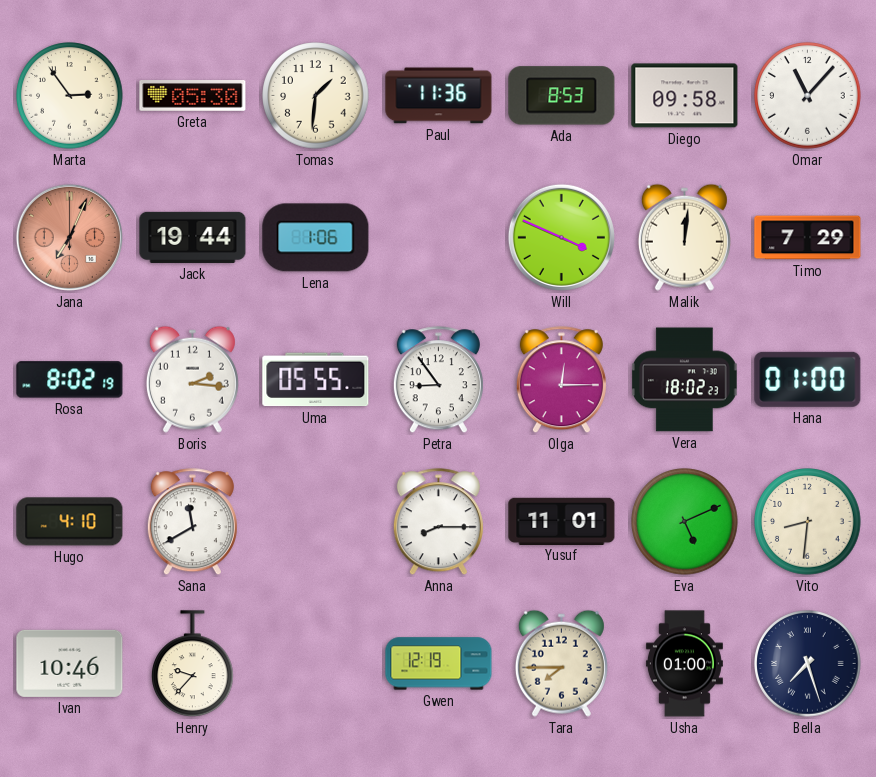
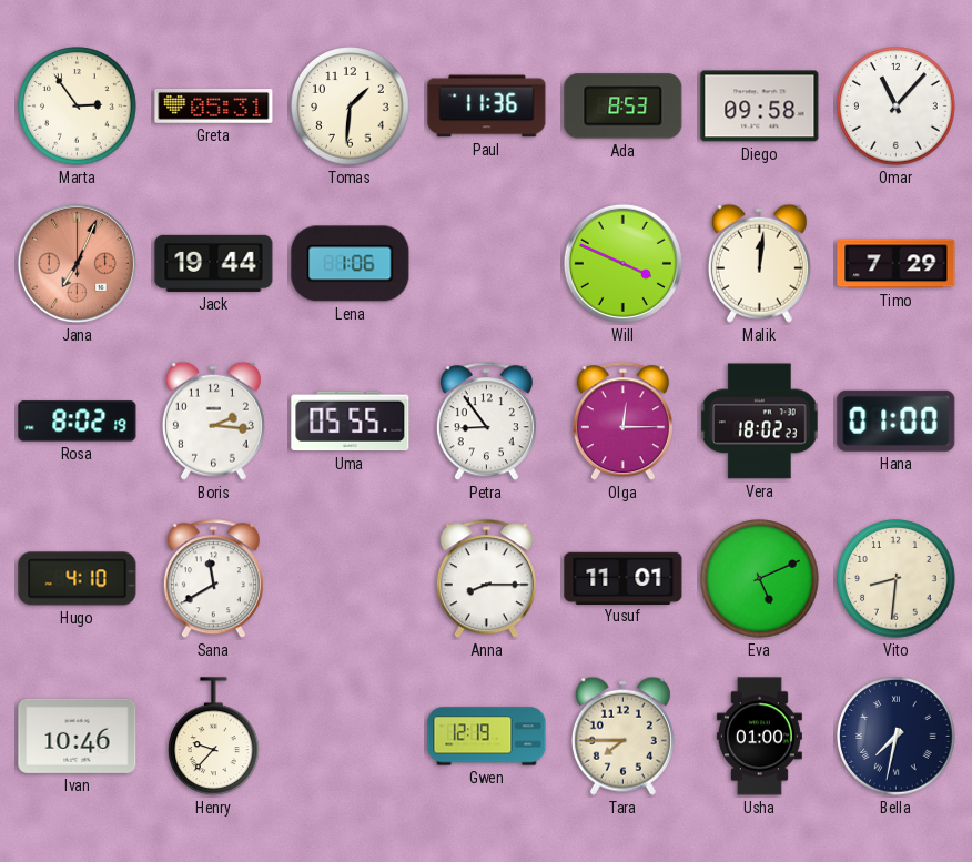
Greta: 05:30 -> 05:31
Bella: 7:27 -> 7:32
